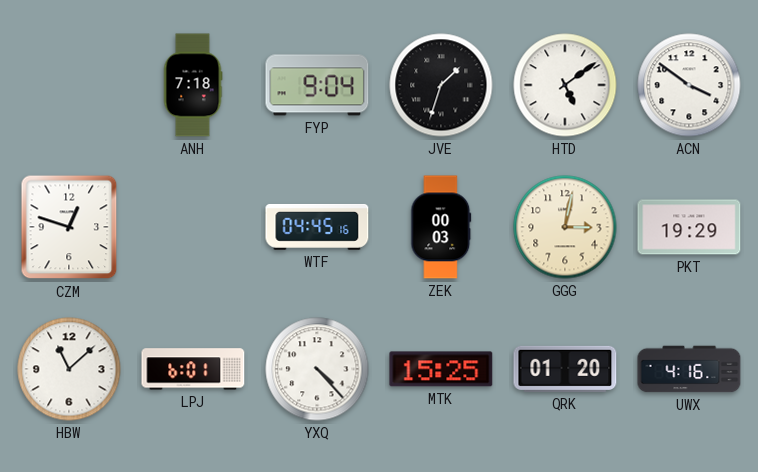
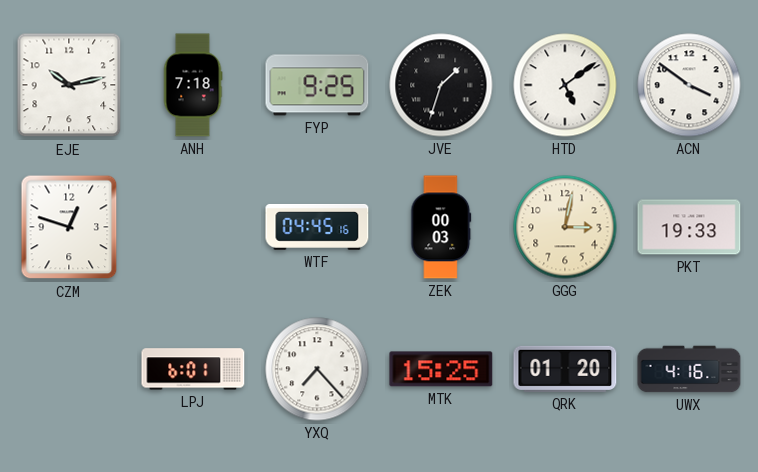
EJE: none -> 10:13
FYP: 9:04 -> 9:25
PKT: 19:29 -> 19:33
HBW: 11:08 -> none
YXQ: 4:23 -> 7:23
